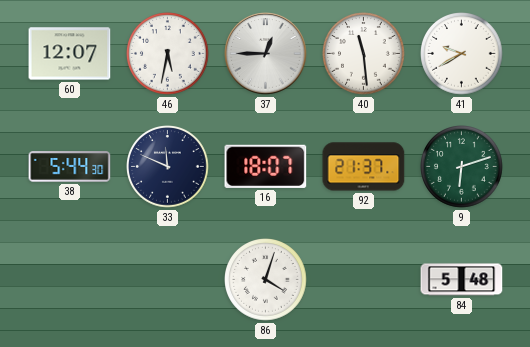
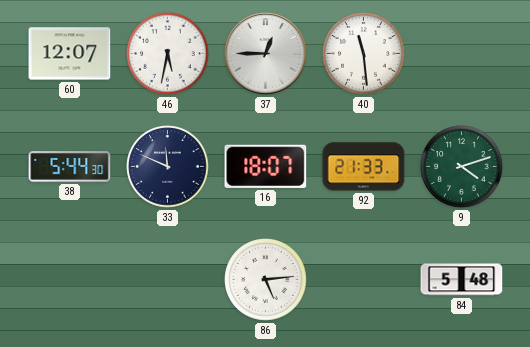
41: 9:40 -> none
92: 21:37 -> 21:33
9: 6:12 -> 4:12
86: 4:03 -> 5:14
